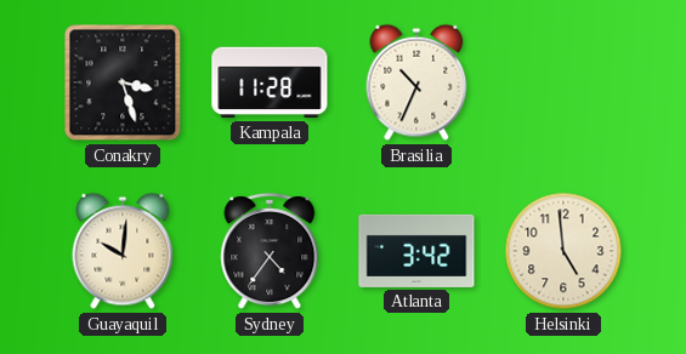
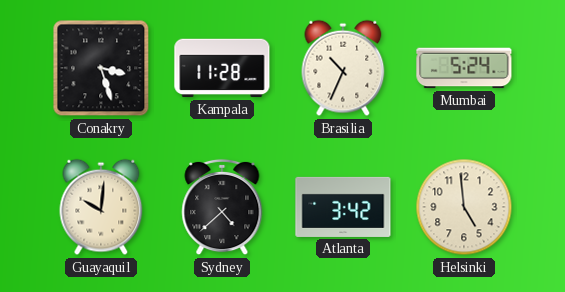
Mumbai: none -> 5:24
Sydney: 4:36 -> 4:38
